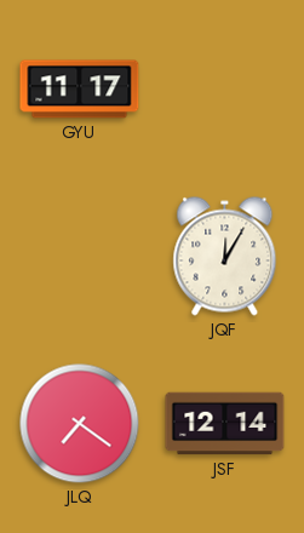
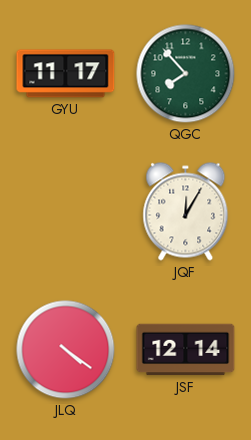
QGC: none -> 7:53
JLQ: 7:21 -> 4:21
